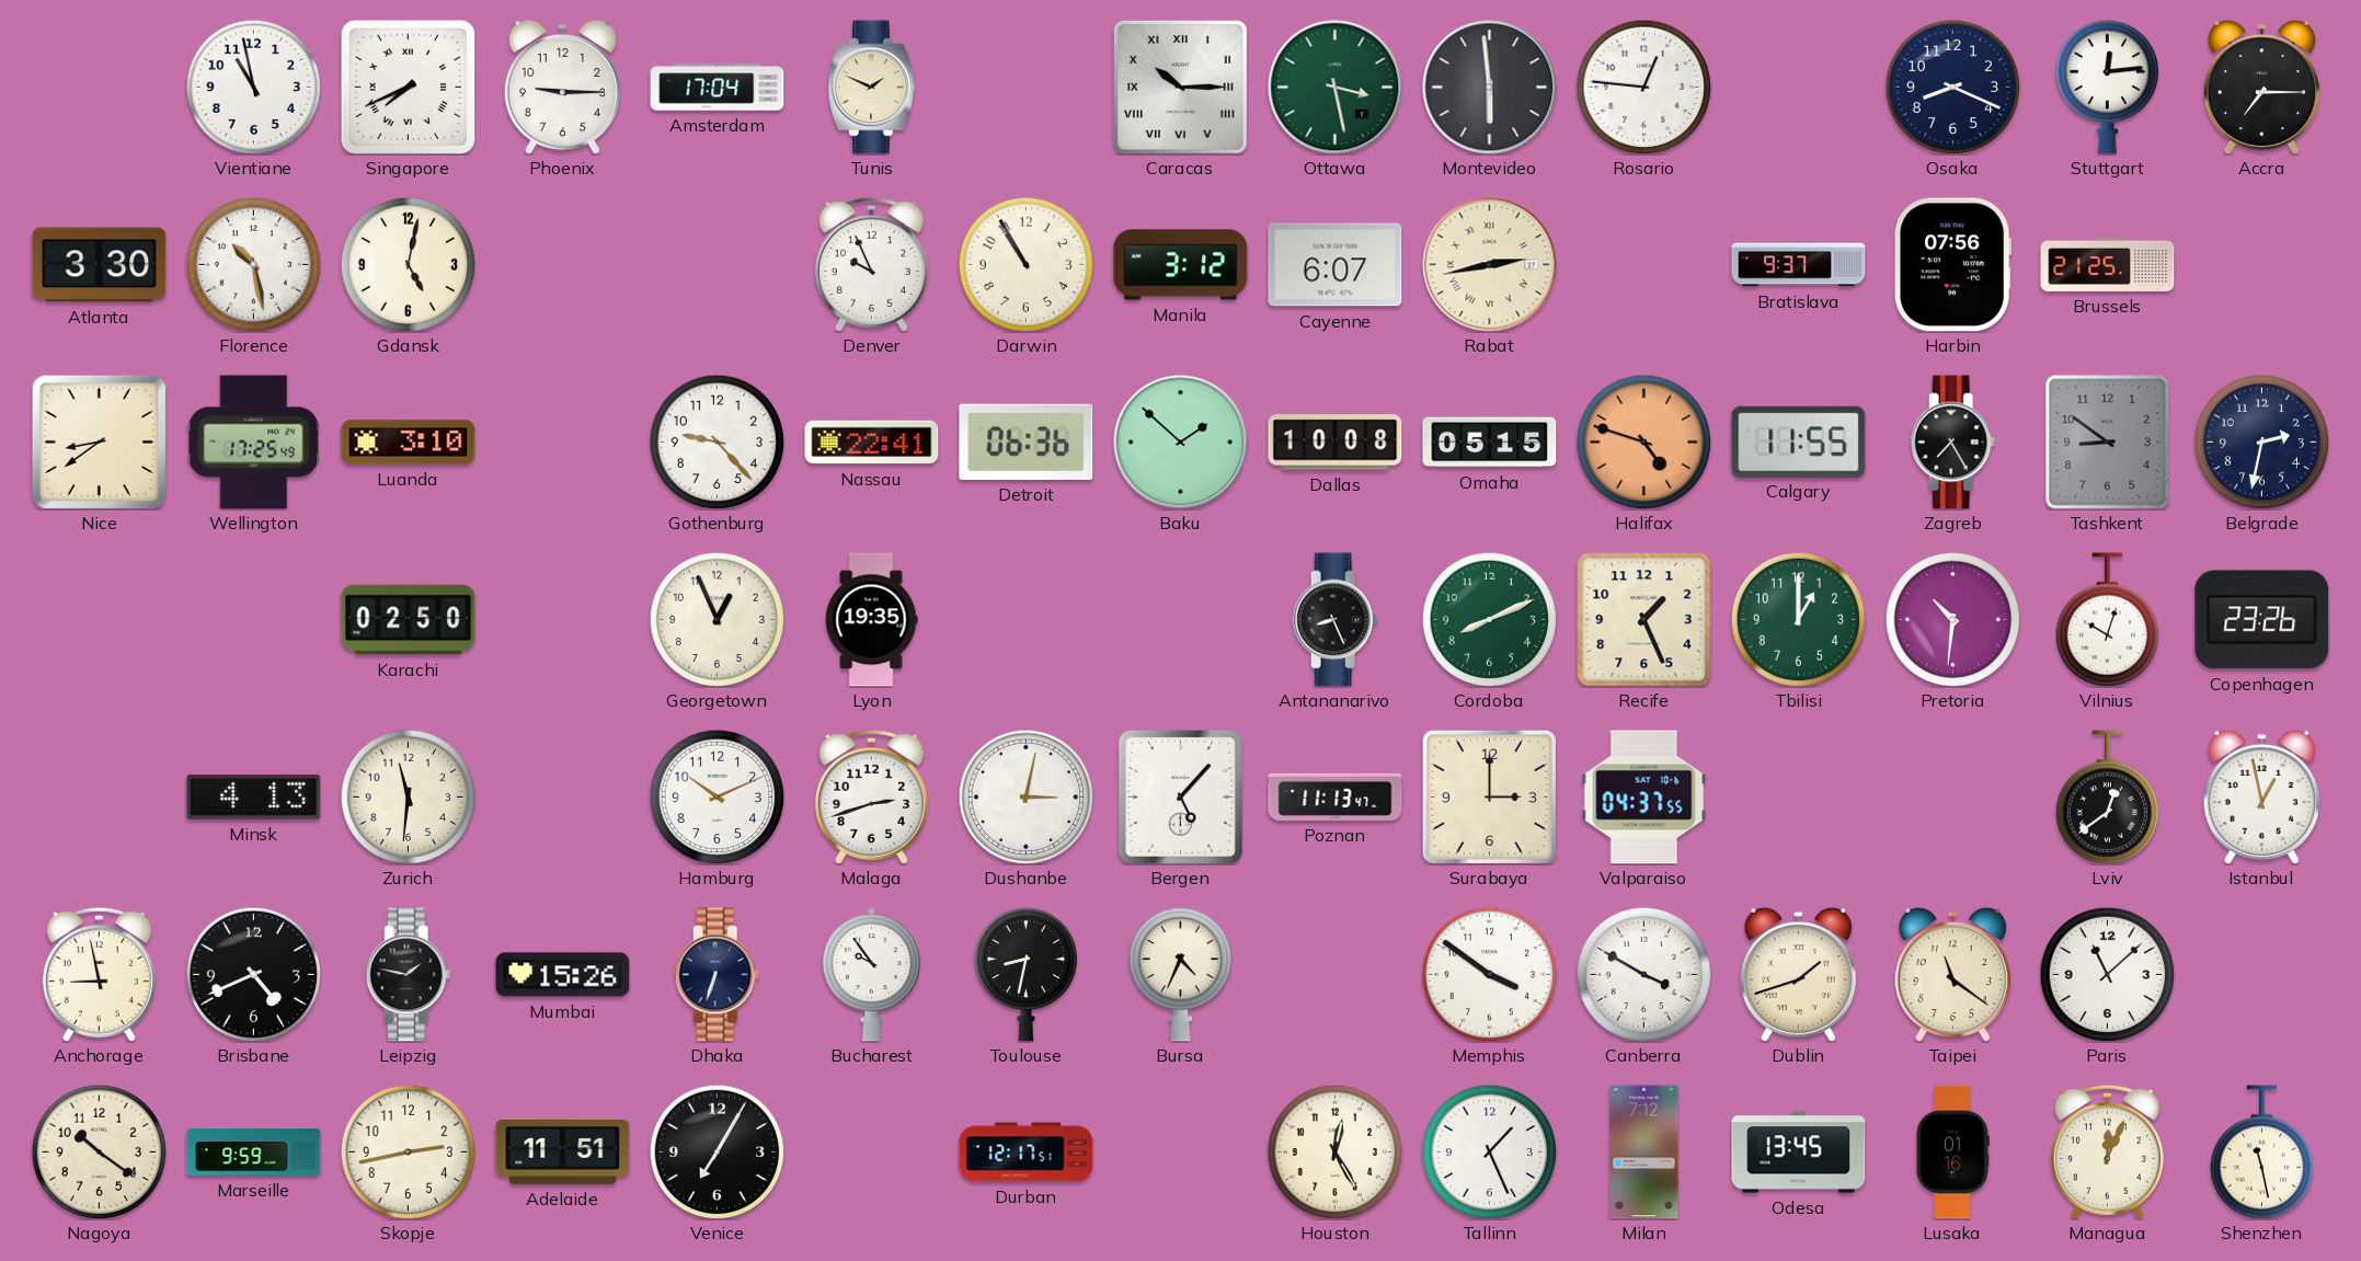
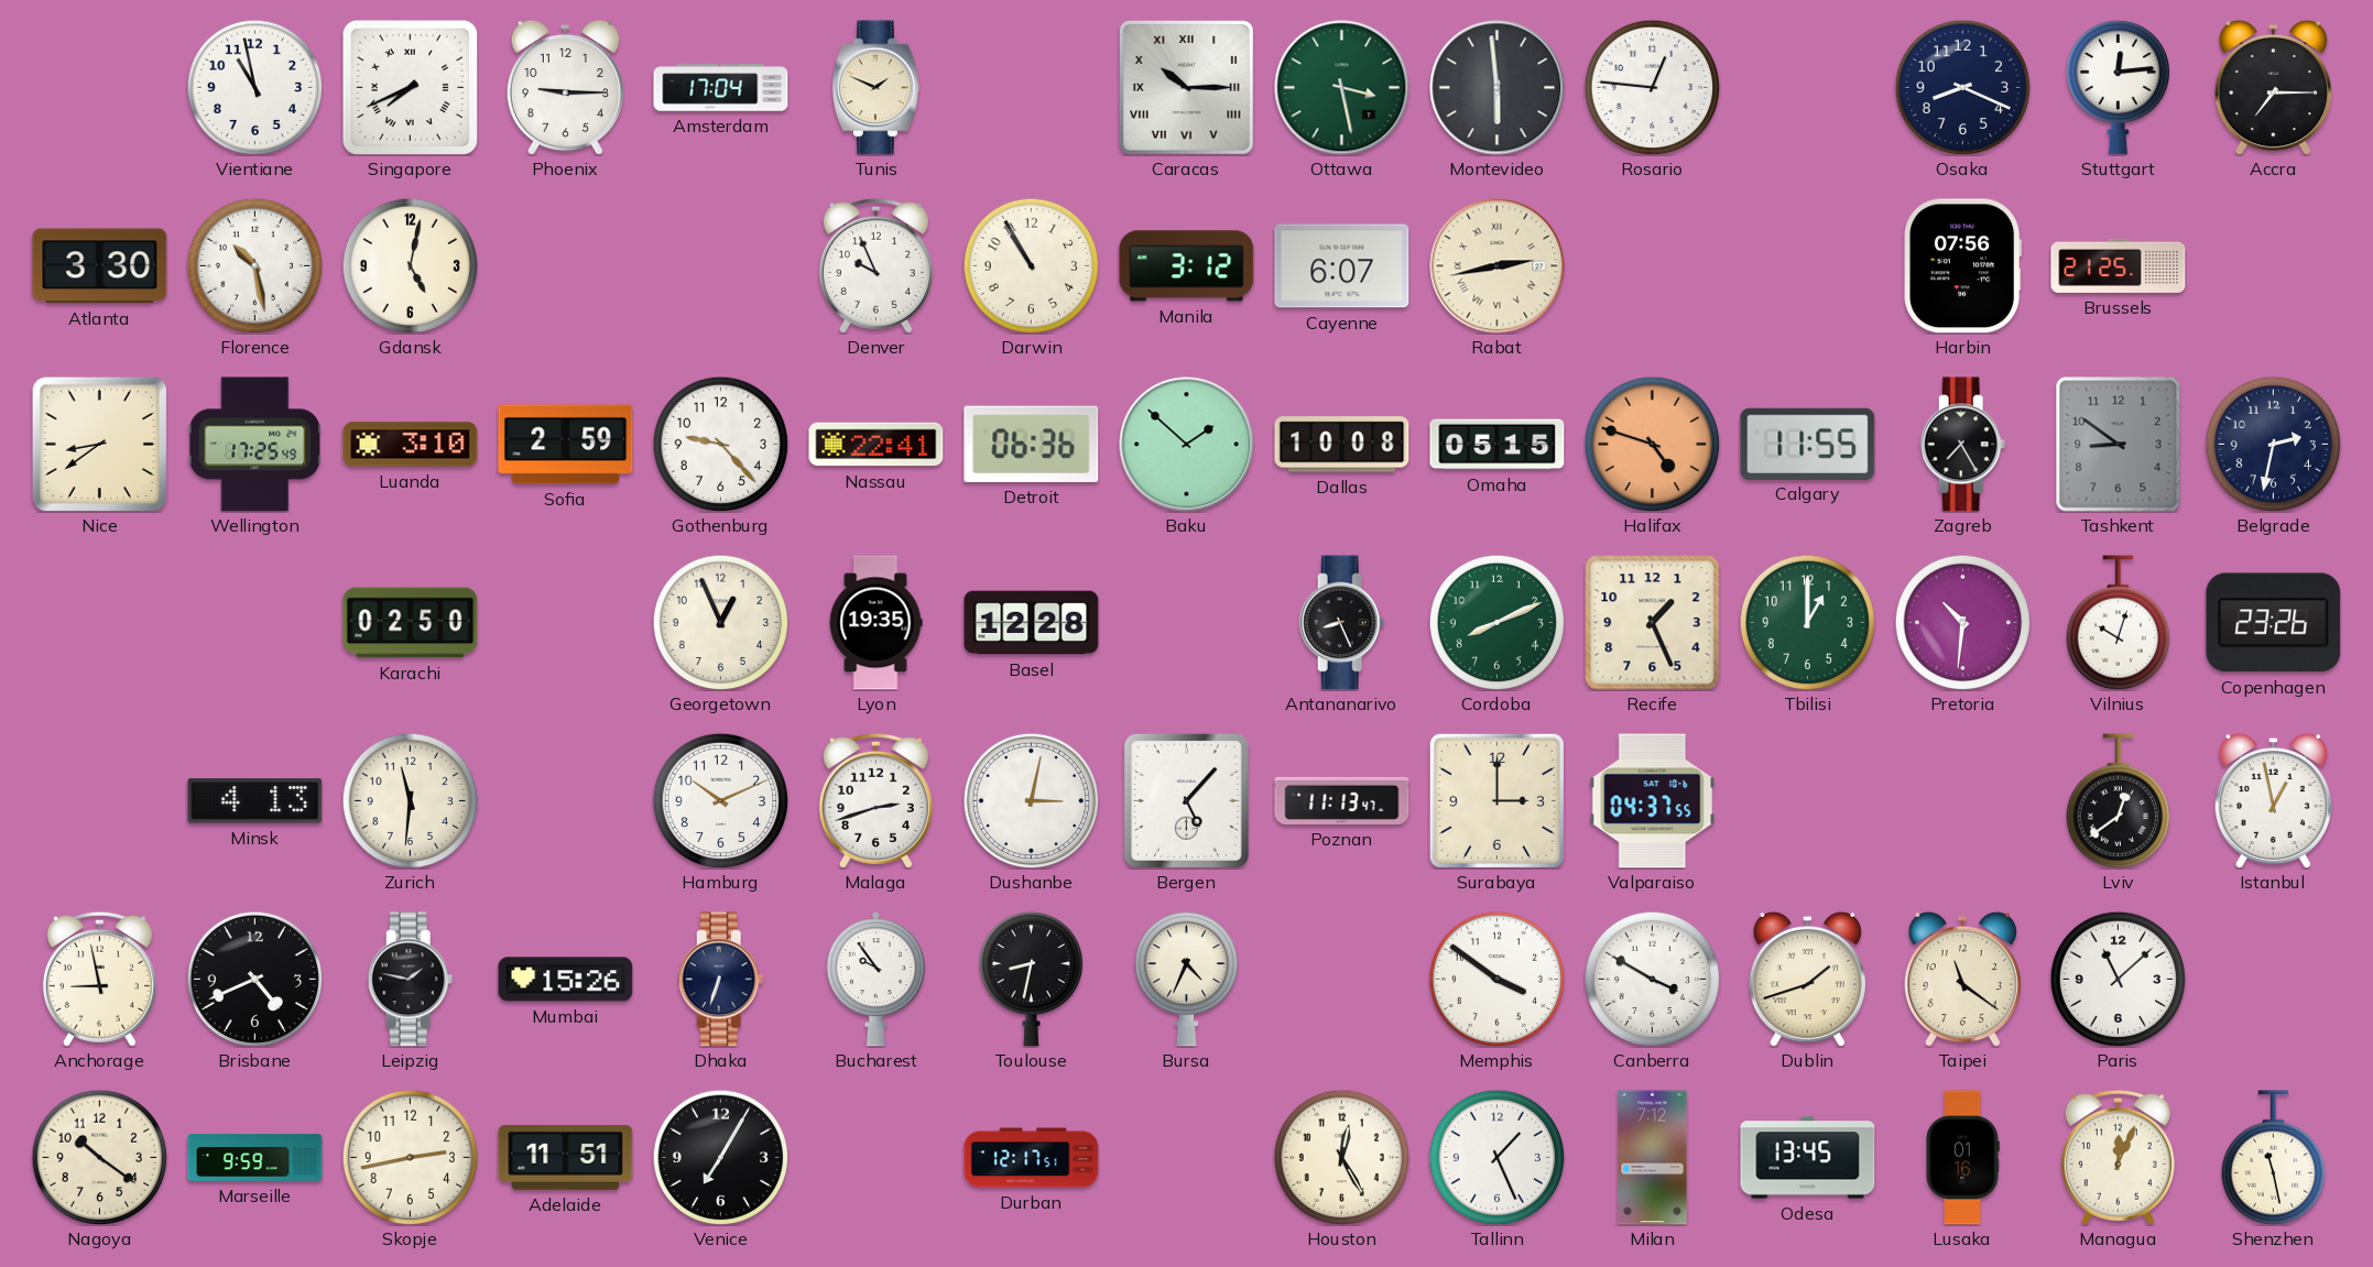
Bratislava: 9:37 -> none
Sofia: none -> 2:59
Basel: none -> 12:28
